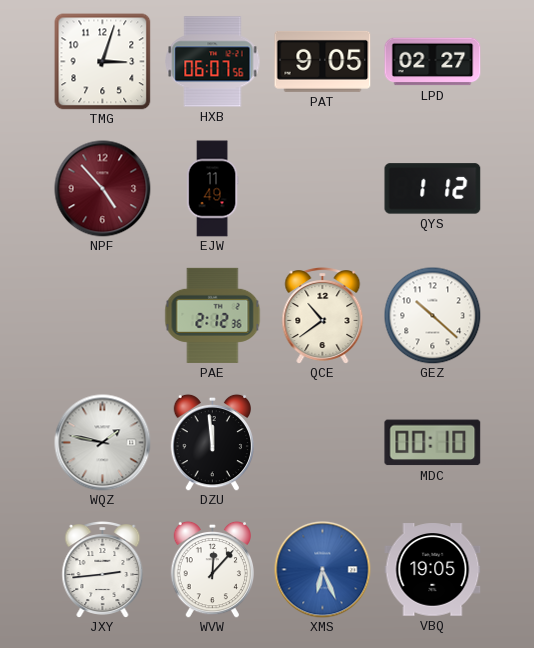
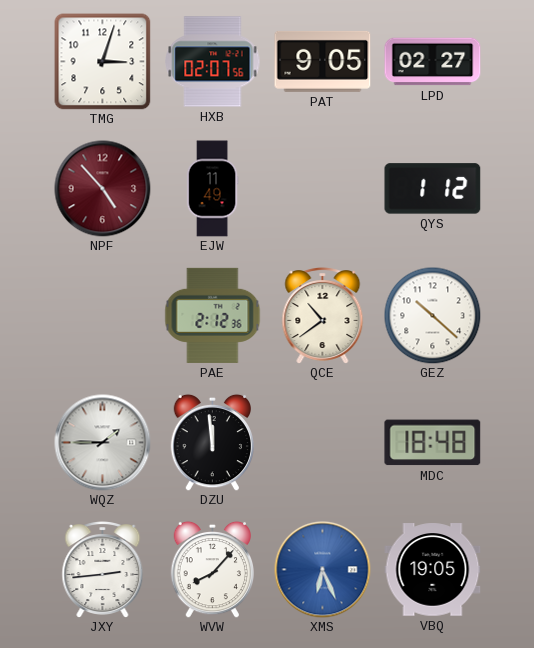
HXB: 06:07 -> 02:07
WQZ: 1:47 -> 1:45
MDC: 00:10 -> 18:48
WVW: 12:07 -> 8:07
